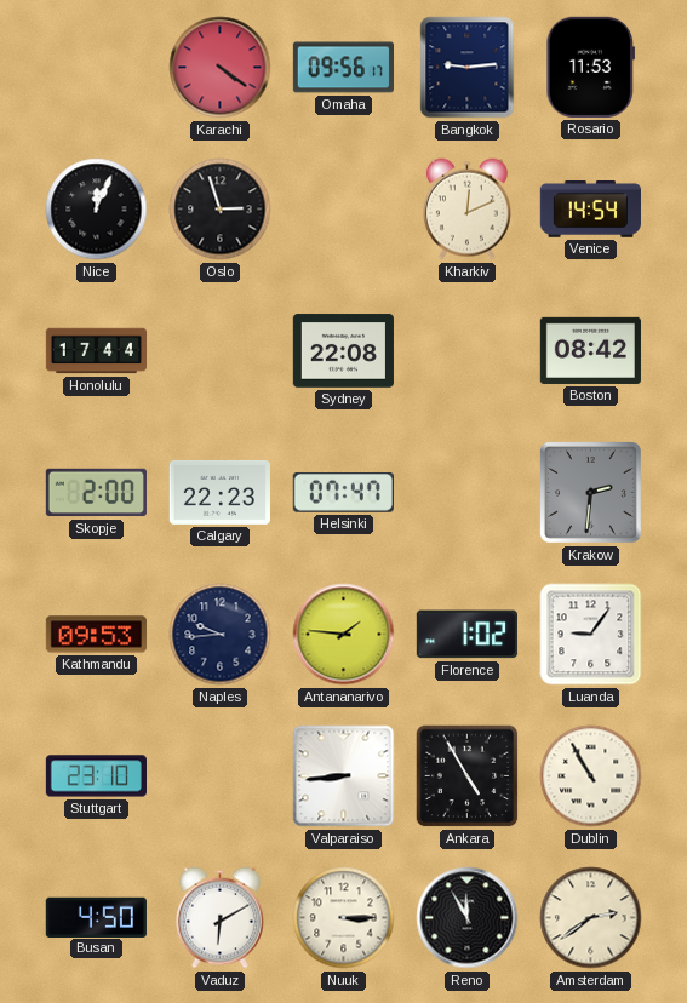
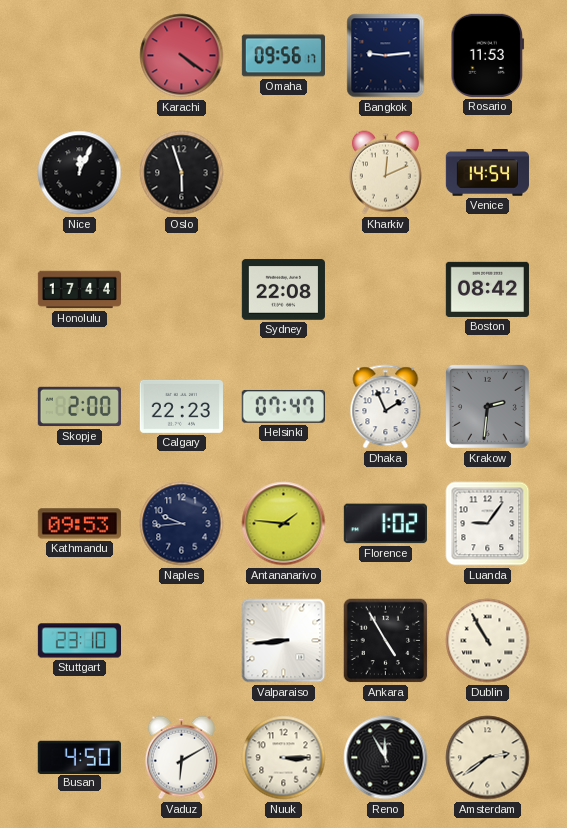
Oslo: 2:57 -> 5:57
Dhaka: none -> 1:56
